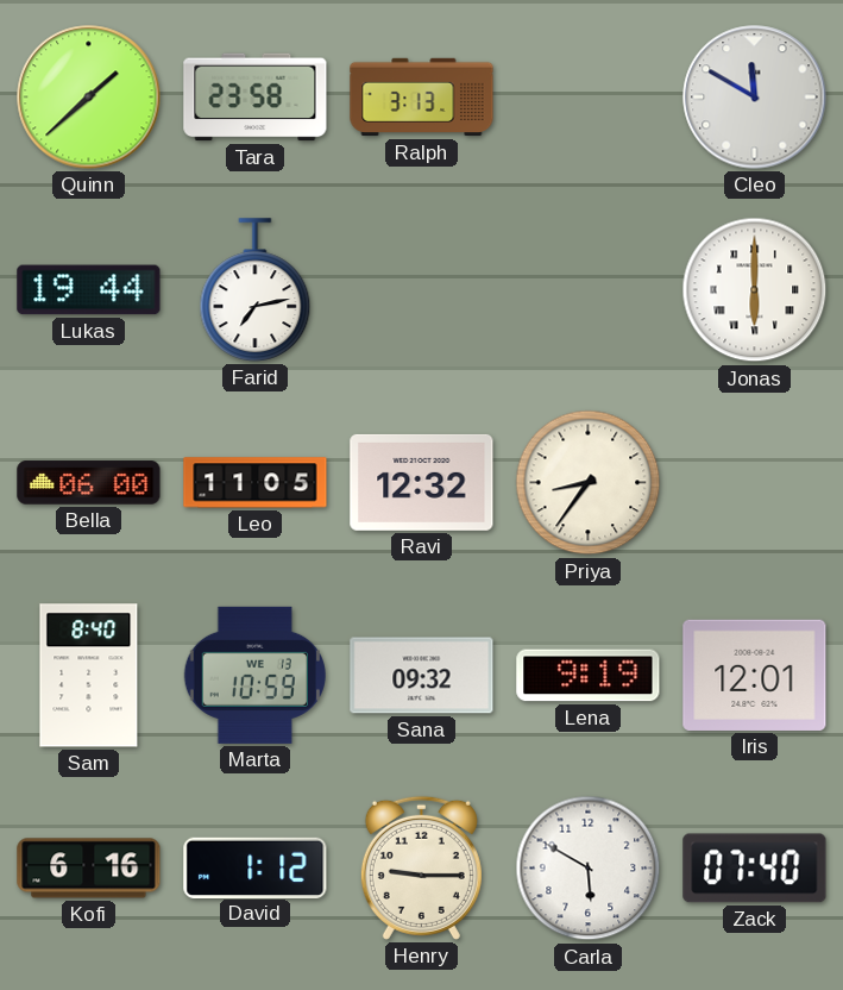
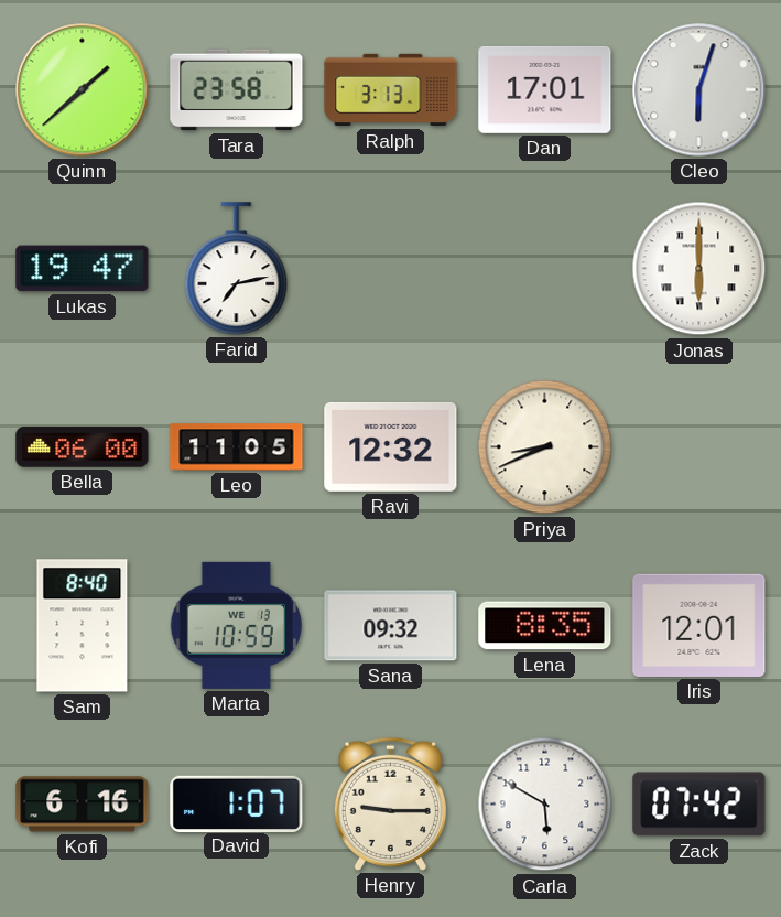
Dan: none -> 17:01
Cleo: 11:50 -> 6:03
Lukas: 19:44 -> 19:47
Priya: 8:36 -> 8:41
Lena: 9:19 -> 8:35
David: 1:12 -> 1:07
Zack: 07:40 -> 07:42
